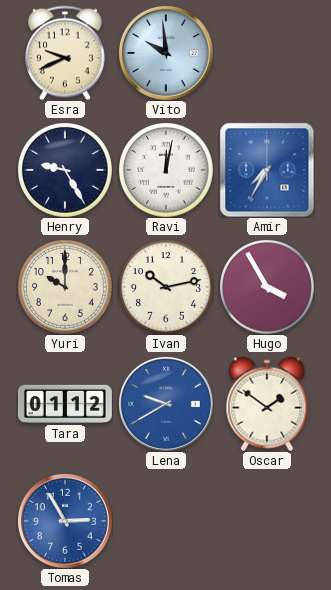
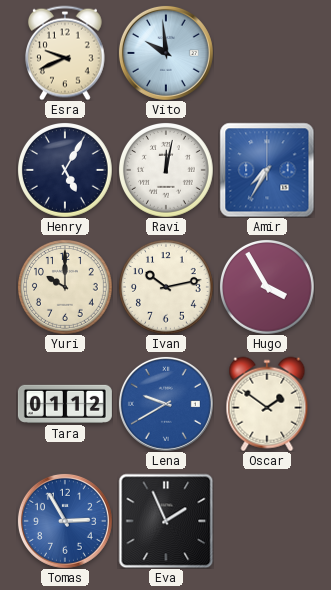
Henry: 9:25 -> 5:05
Eva: none -> 1:56
